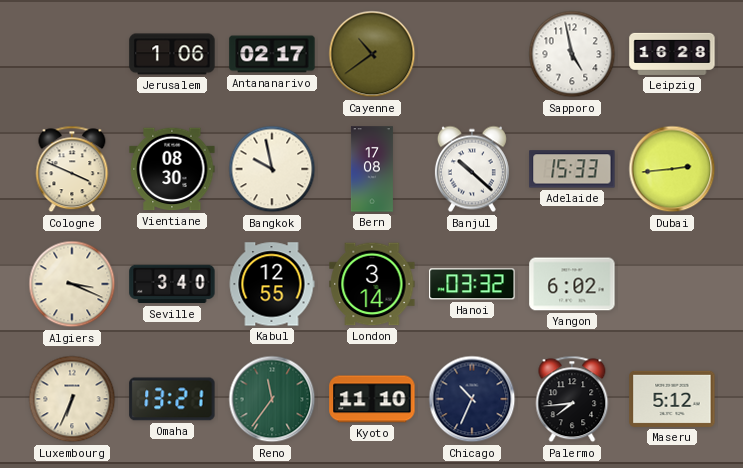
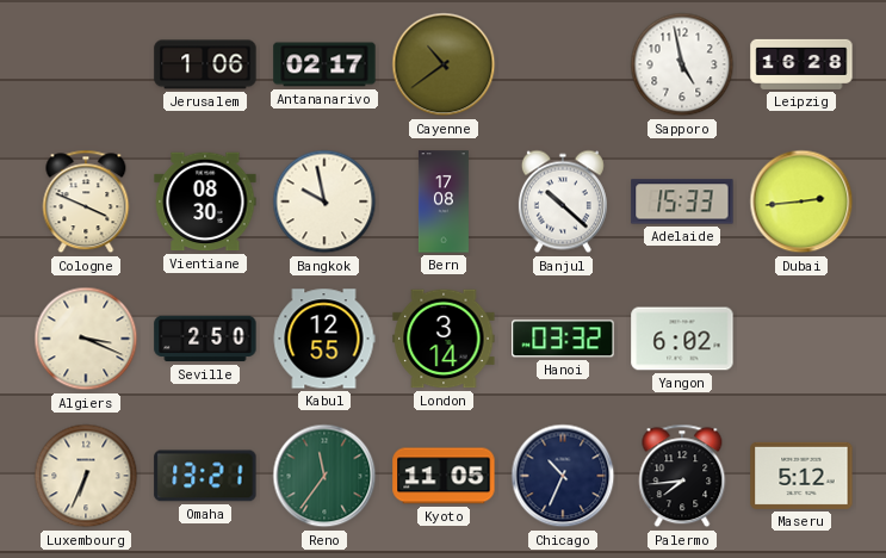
Seville: 3:40 -> 2:50
Kyoto: 11:10 -> 11:05
